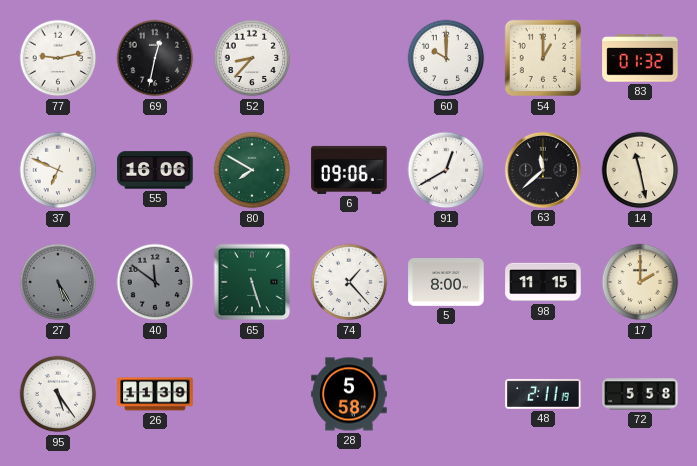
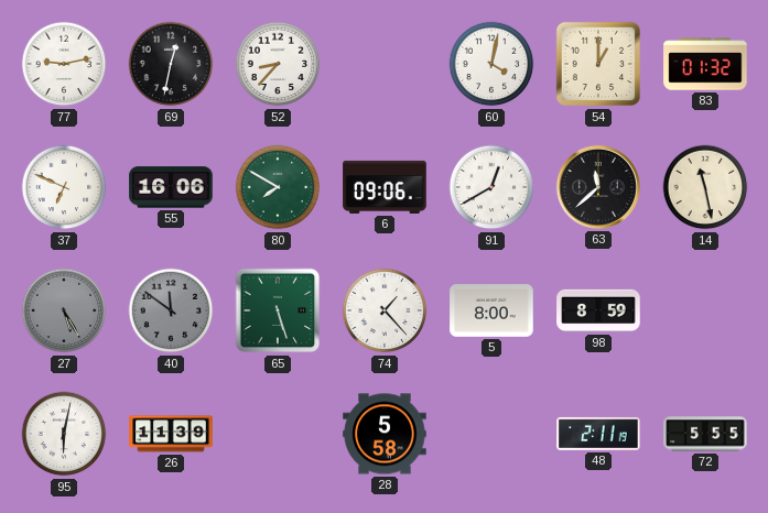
60: 10:00 -> 4:02
98: 11:15 -> 8:59
17: 2:00 -> none
95: 5:24 -> 6:02
72: 5:58 -> 5:55
